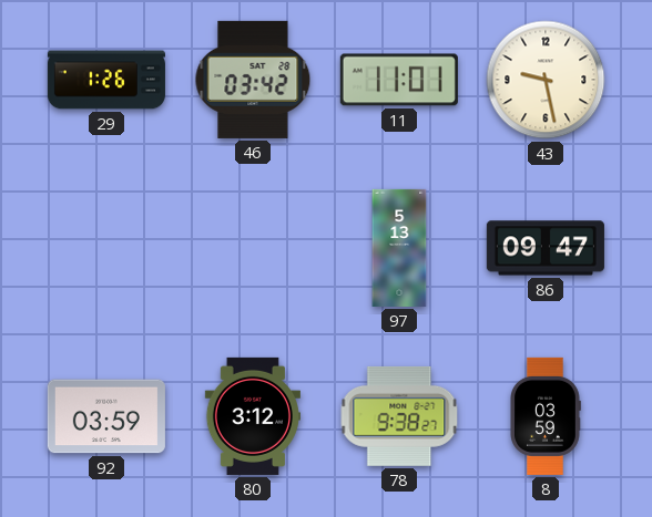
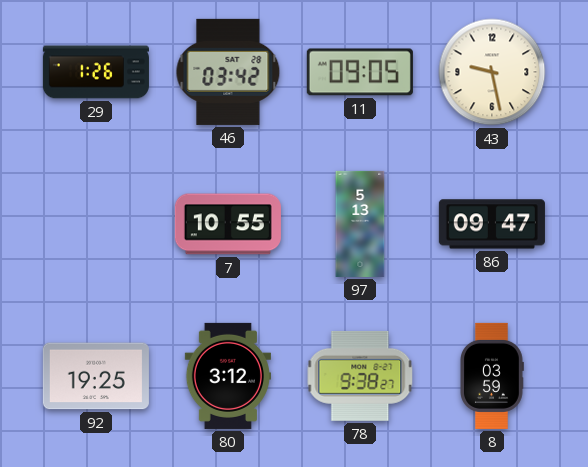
11: 11:01 -> 09:05
7: none -> 10:55
92: 03:59 -> 19:25
